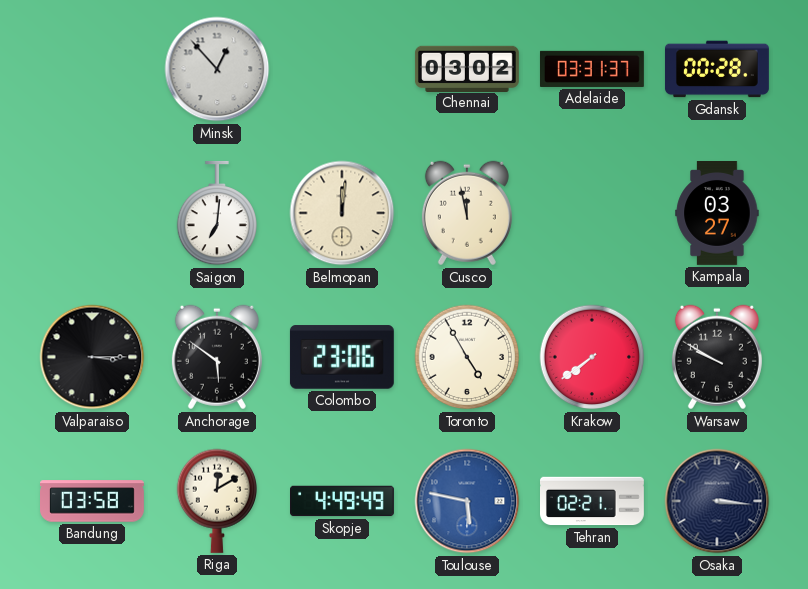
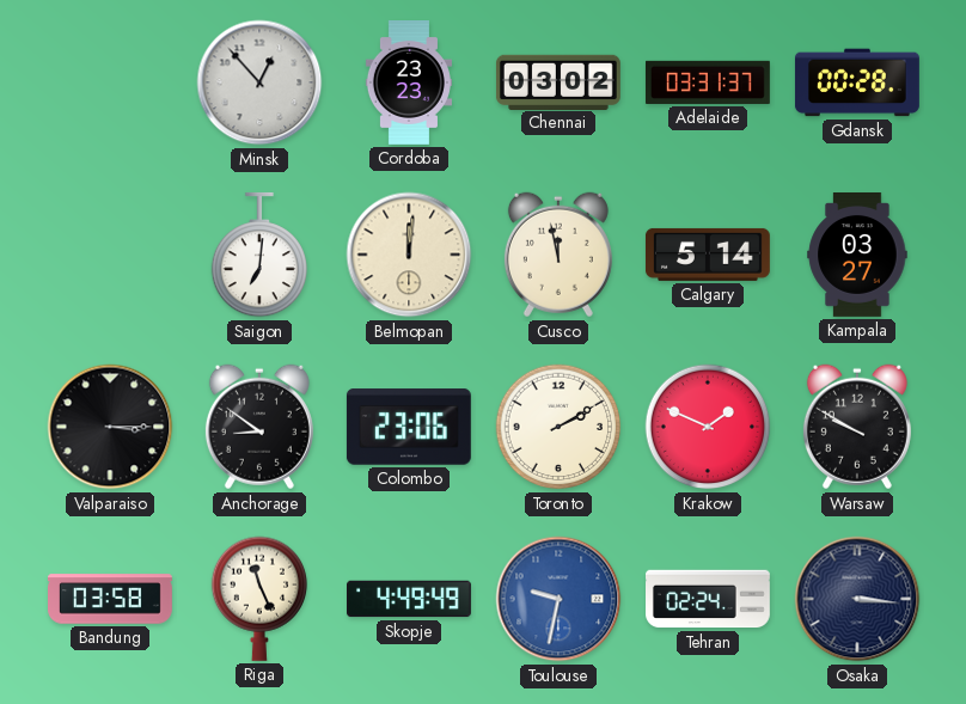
Cordoba: none -> 23:23
Calgary: none -> 5:14
Anchorage: 5:51 -> 8:51
Toronto: 4:55 -> 2:10
Krakow: 7:39 -> 1:49
Riga: 12:10 -> 11:26
Toulouse: 5:47 -> 9:32
Tehran: 02:21 -> 02:24
